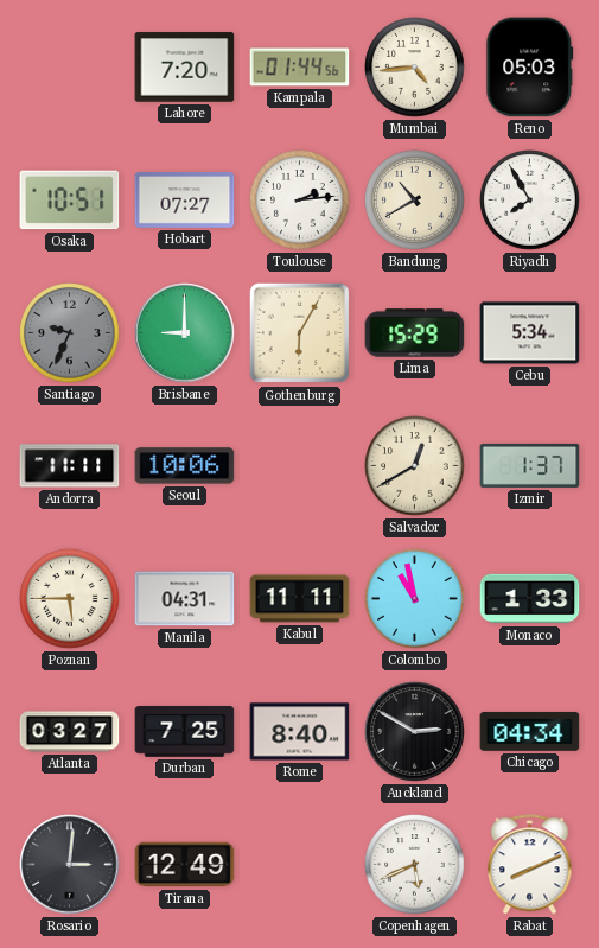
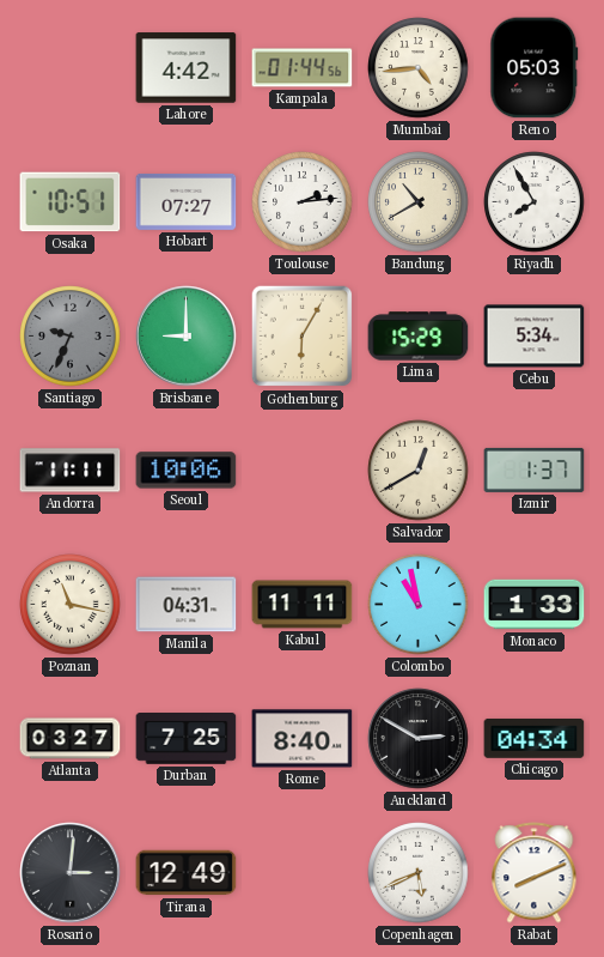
Lahore: 7:20 -> 4:42
Poznan: 5:45 -> 11:17
